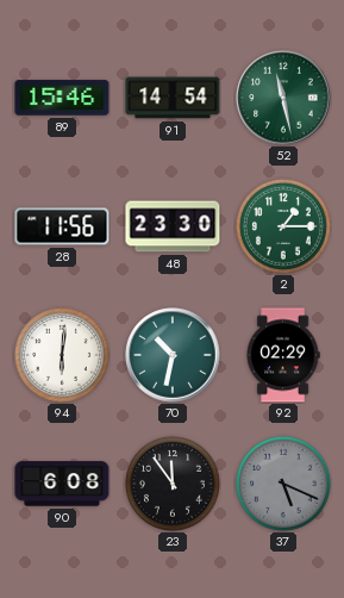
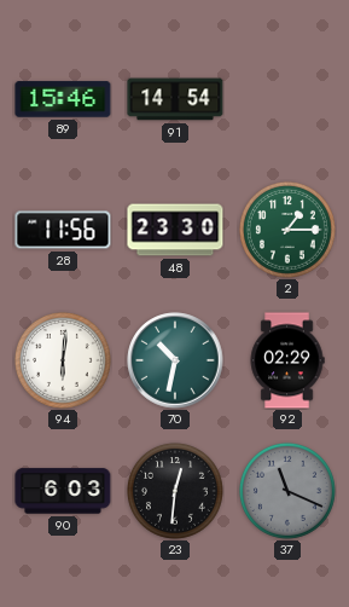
52: 11:28 -> none
90: 6:08 -> 6:03
23: 11:54 -> 12:31
37: 5:19 -> 11:19
